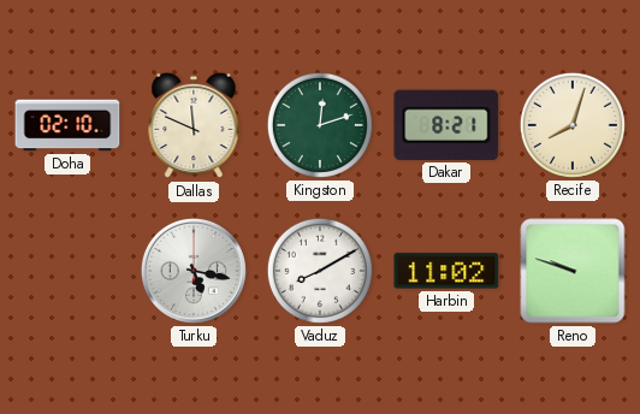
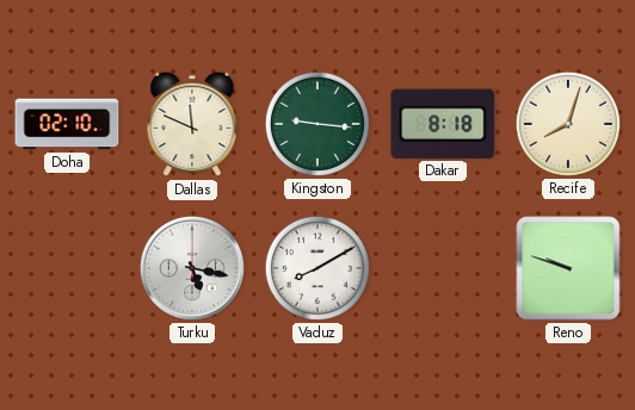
Kingston: 12:12 -> 9:16
Dakar: 8:21 -> 8:18
Harbin: 11:02 -> none
